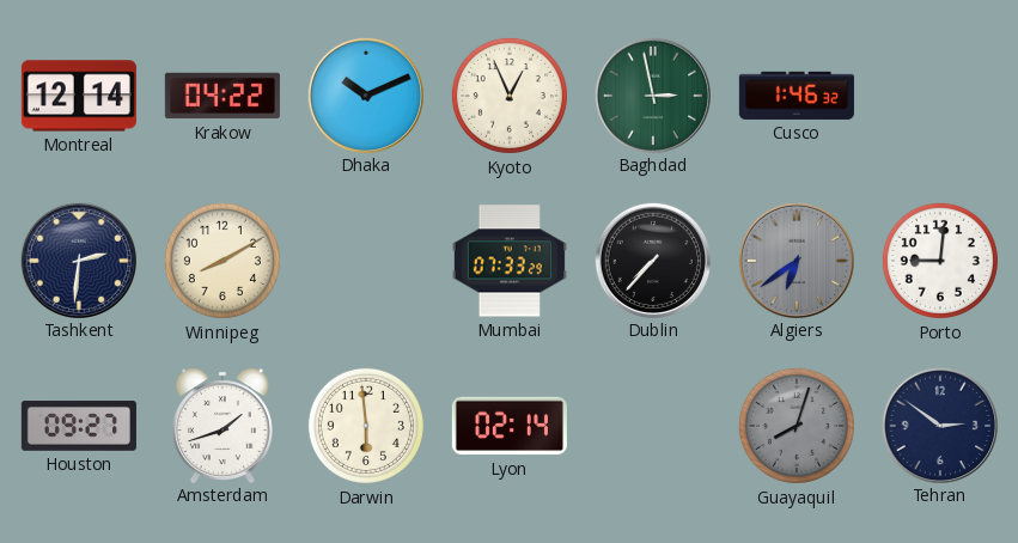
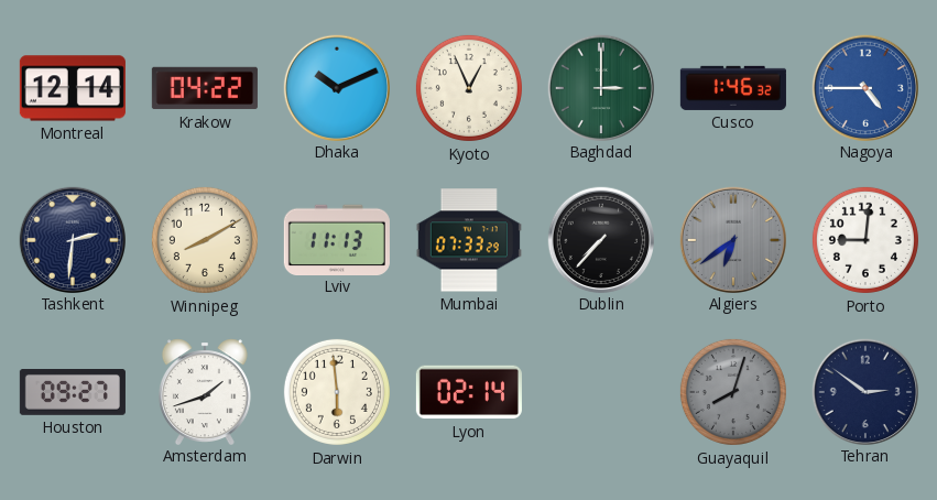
Baghdad: 2:58 -> 3:00
Nagoya: none -> 4:45
Lviv: none -> 11:13
